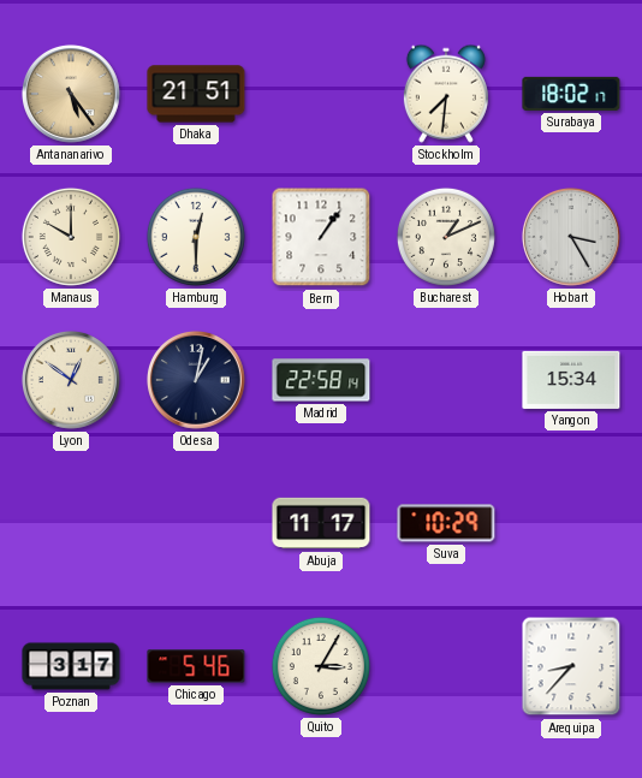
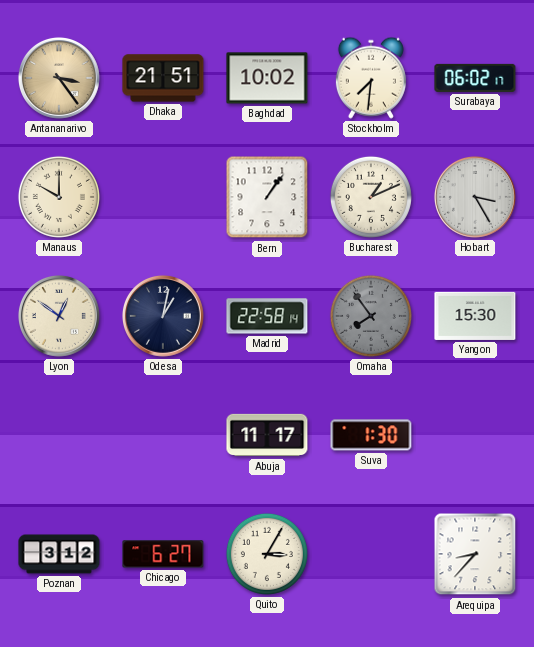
Antananarivo: 5:24 -> 3:24
Baghdad: none -> 10:02
Surabaya: 18:02 -> 06:02
Hamburg: 12:30 -> none
Omaha: none -> 7:54
Yangon: 15:34 -> 15:30
Suva: 10:29 -> 1:30
Poznan: 3:17 -> 3:12
Chicago: 5:46 -> 6:27
